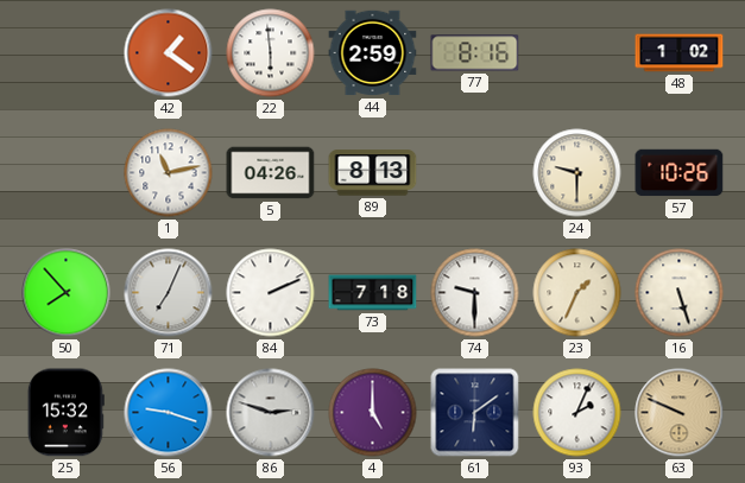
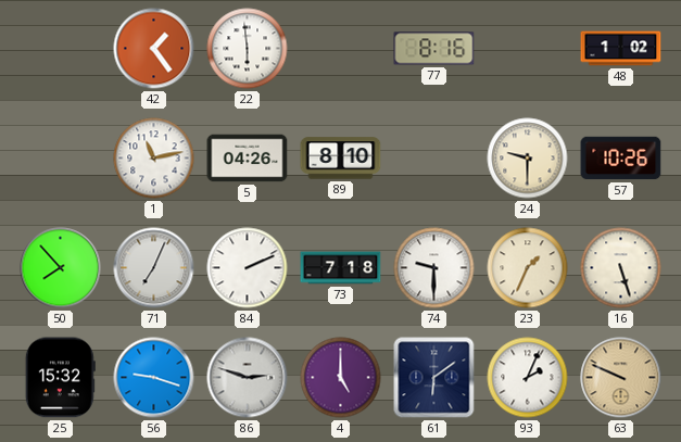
42: 1:21 -> 1:24
44: 2:59 -> none
89: 8:13 -> 8:10
